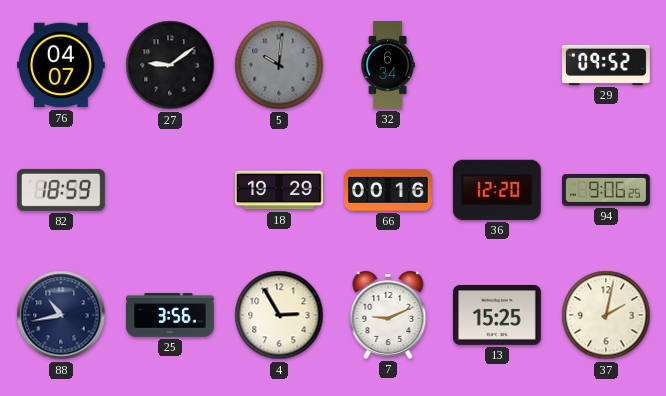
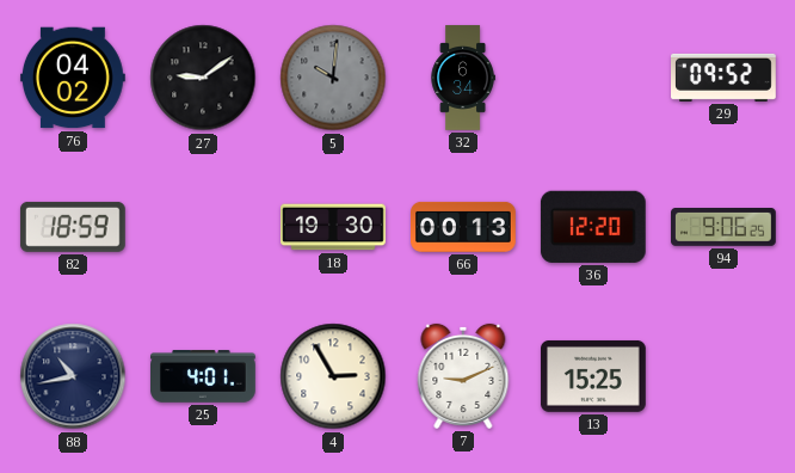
76: 04:07 -> 04:02
18: 19:29 -> 19:30
66: 00:16 -> 00:13
25: 3:56 -> 4:01
37: 2:02 -> none
